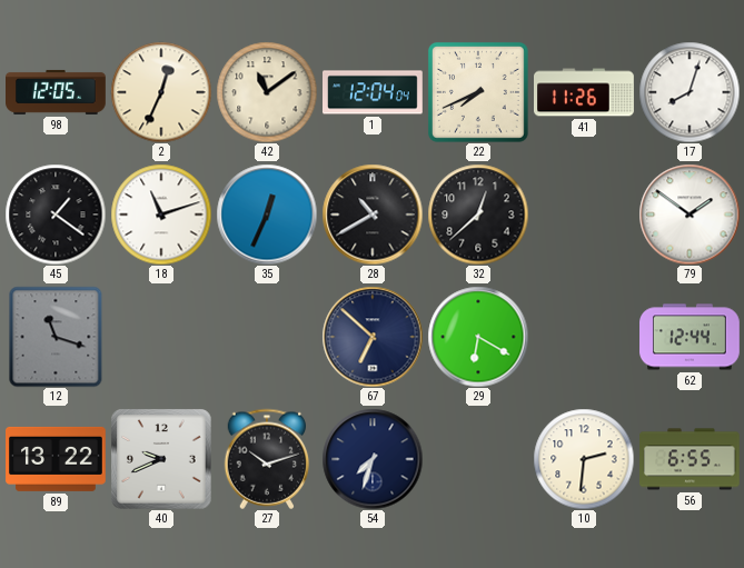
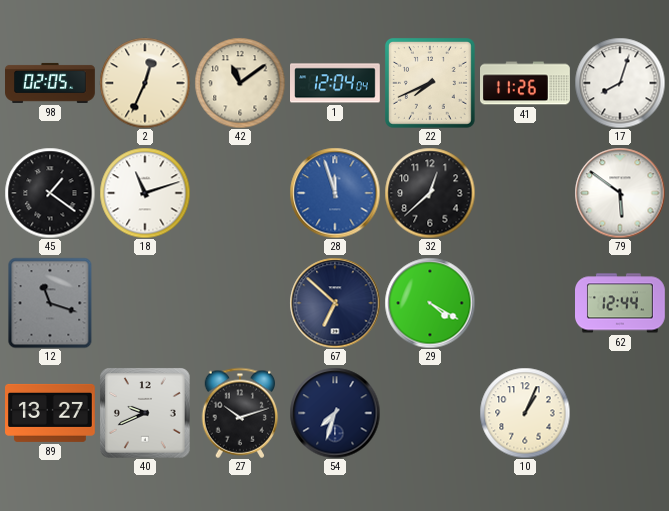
98: 12:05 -> 02:05
35: 12:34 -> none
28: 10:40 -> 11:57
28 dial: black -> blue
79: 1:51 -> 5:51
29: 6:20 -> 4:20
89: 13:22 -> 13:27
10: 2:31 -> 1:04
56: 6:55 -> none
